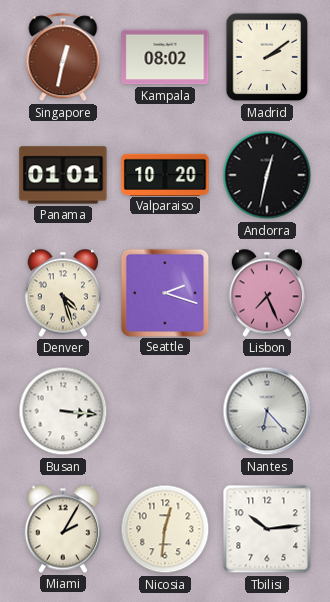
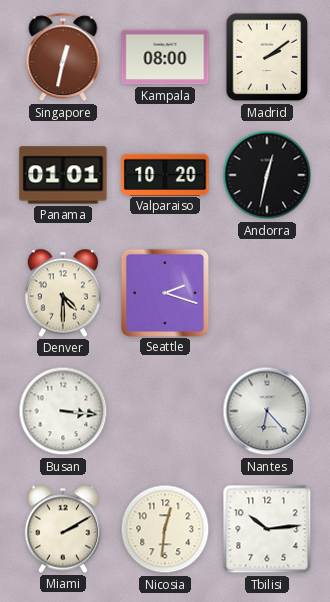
Kampala: 08:02 -> 08:00
Denver: 4:27 -> 4:30
Lisbon: 7:26 -> none
Miami: 2:05 -> 2:10
